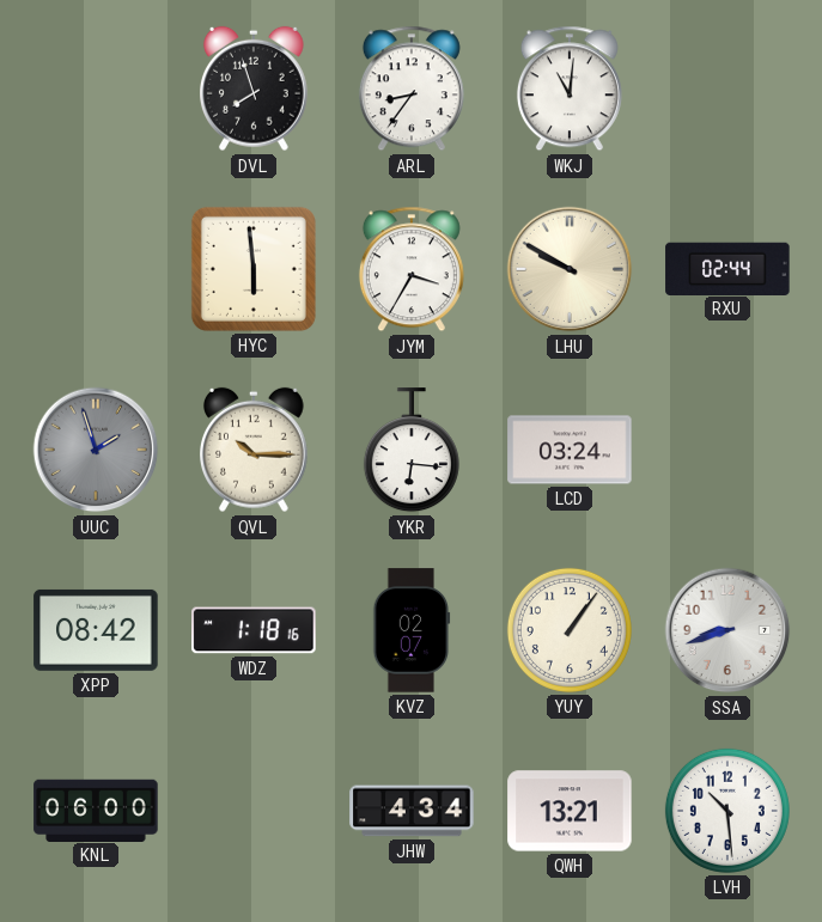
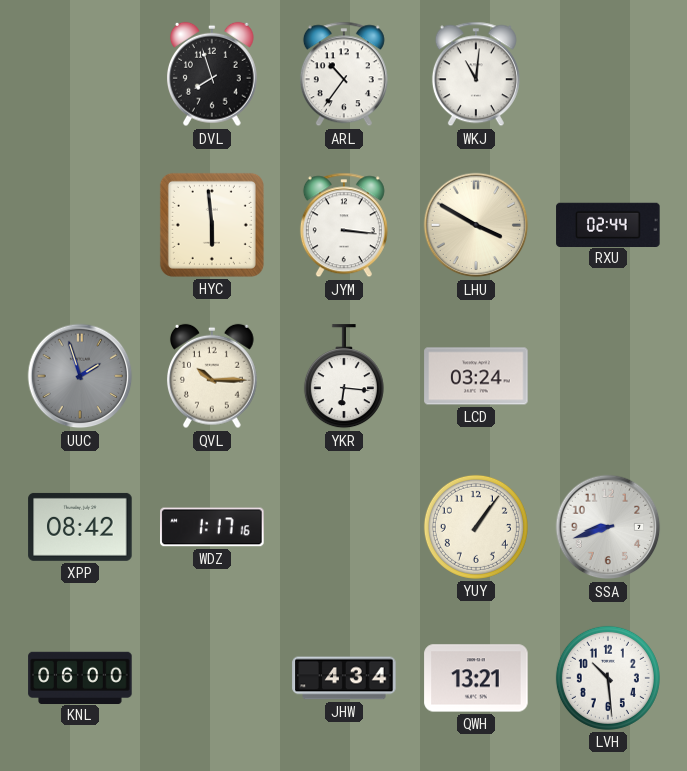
ARL: 8:36 -> 10:36
JYM: 3:35 -> 3:16
LHU: 9:50 -> 3:50
WDZ: 1:18 -> 1:17
KVZ: 02:07 -> none
